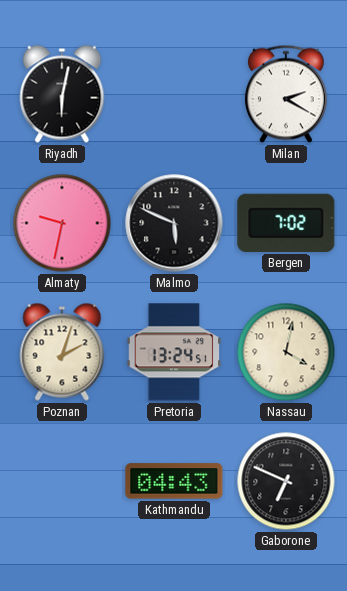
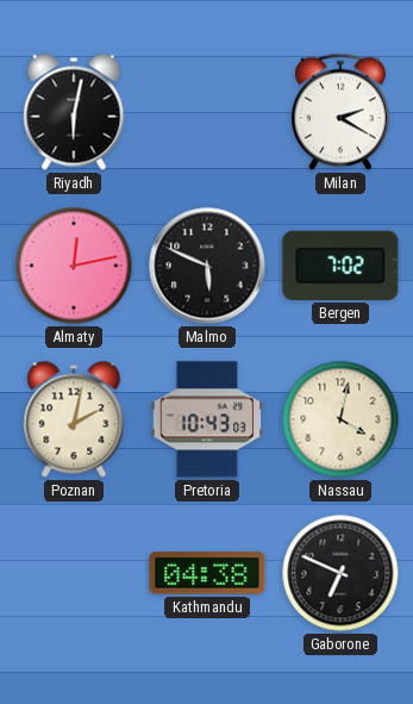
Almaty: 9:32 -> 12:13
Poznan: 2:03 -> 2:02
Pretoria: 13:24 -> 10:43
Kathmandu: 04:43 -> 04:38
